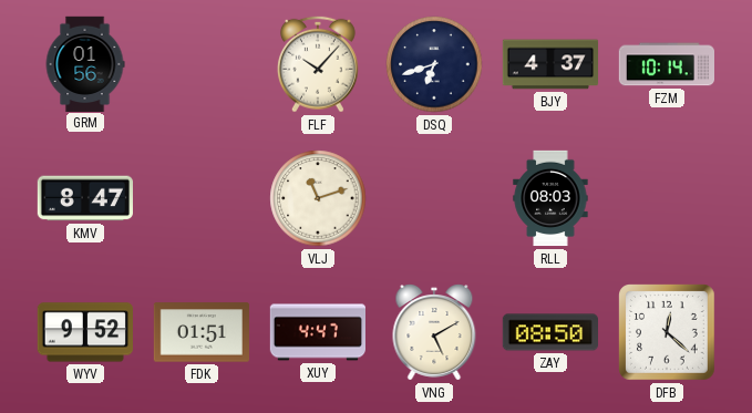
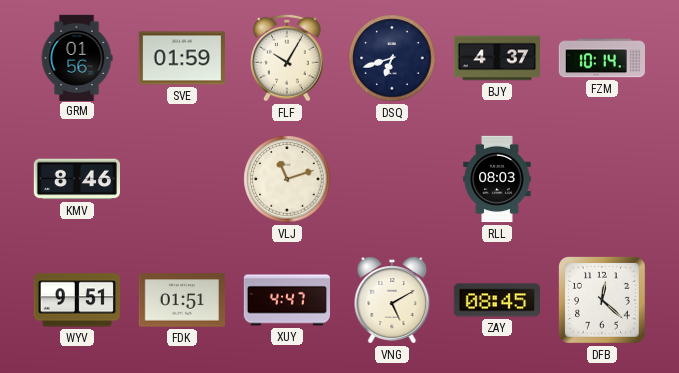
SVE: none -> 01:59
FLF: 10:07 -> 10:05
KMV: 8:47 -> 8:46
WYV: 9:52 -> 9:51
ZAY: 08:50 -> 08:45
